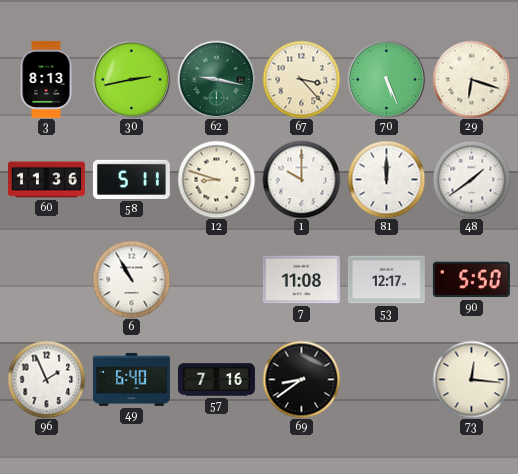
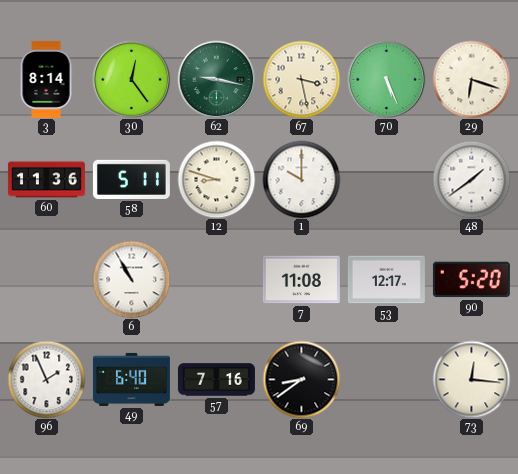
3: 8:13 -> 8:14
30: 2:43 -> 12:24
67: 3:23 -> 3:28
81: 12:00 -> none
90: 5:50 -> 5:20
